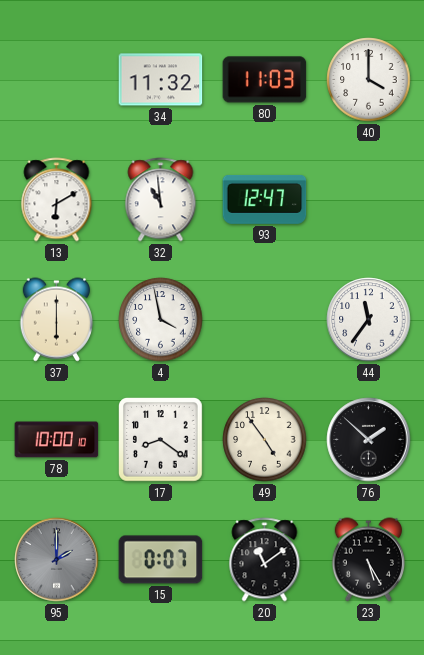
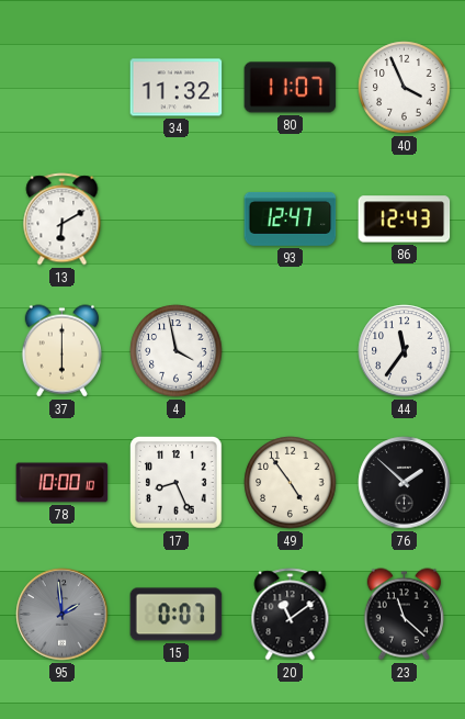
80: 11:03 -> 11:07
40: 4:00 -> 3:56
32: 10:59 -> none
86: none -> 12:43
17: 8:21 -> 8:26
95: 2:00 -> 1:59
23: 5:25 -> 11:22
